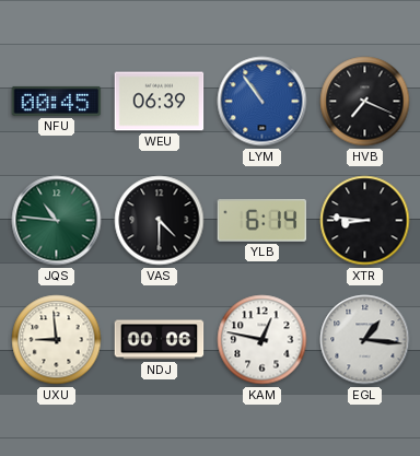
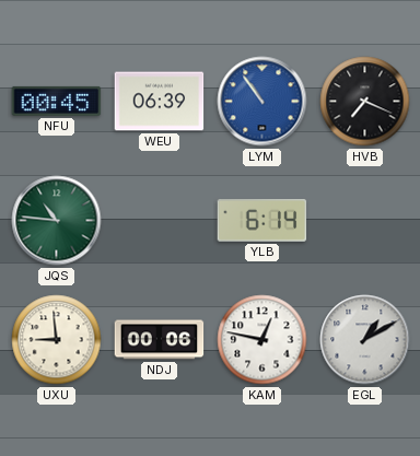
VAS: 4:30 -> none
XTR: 8:46 -> none
EGL: 1:16 -> 1:10
